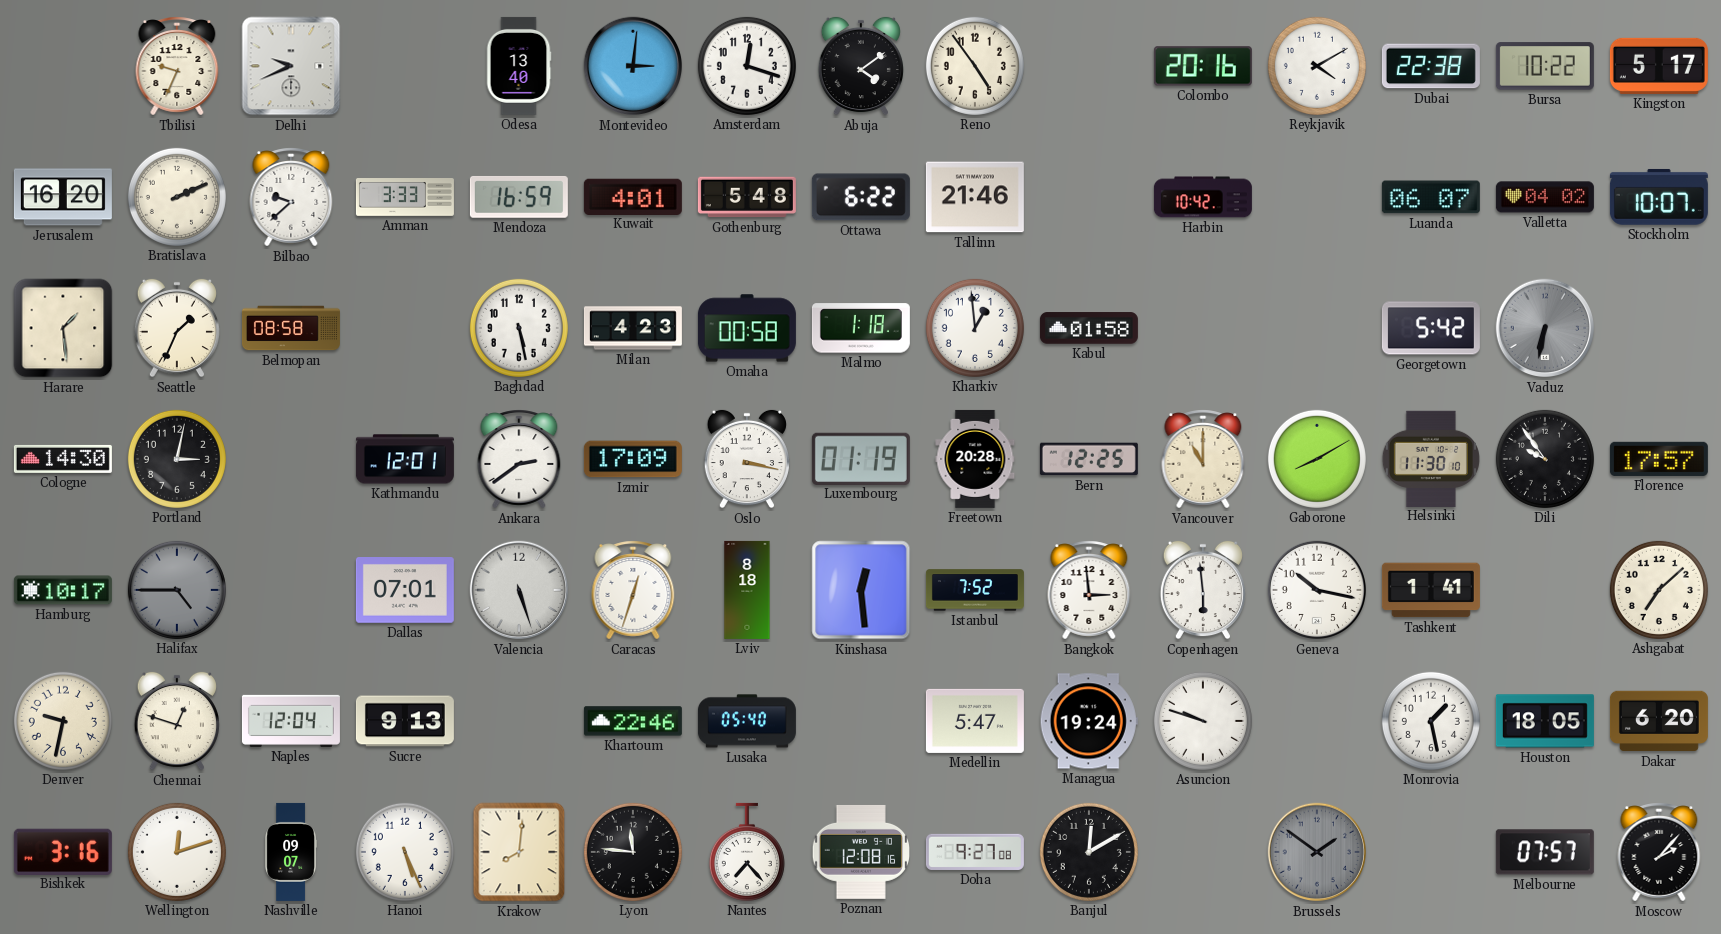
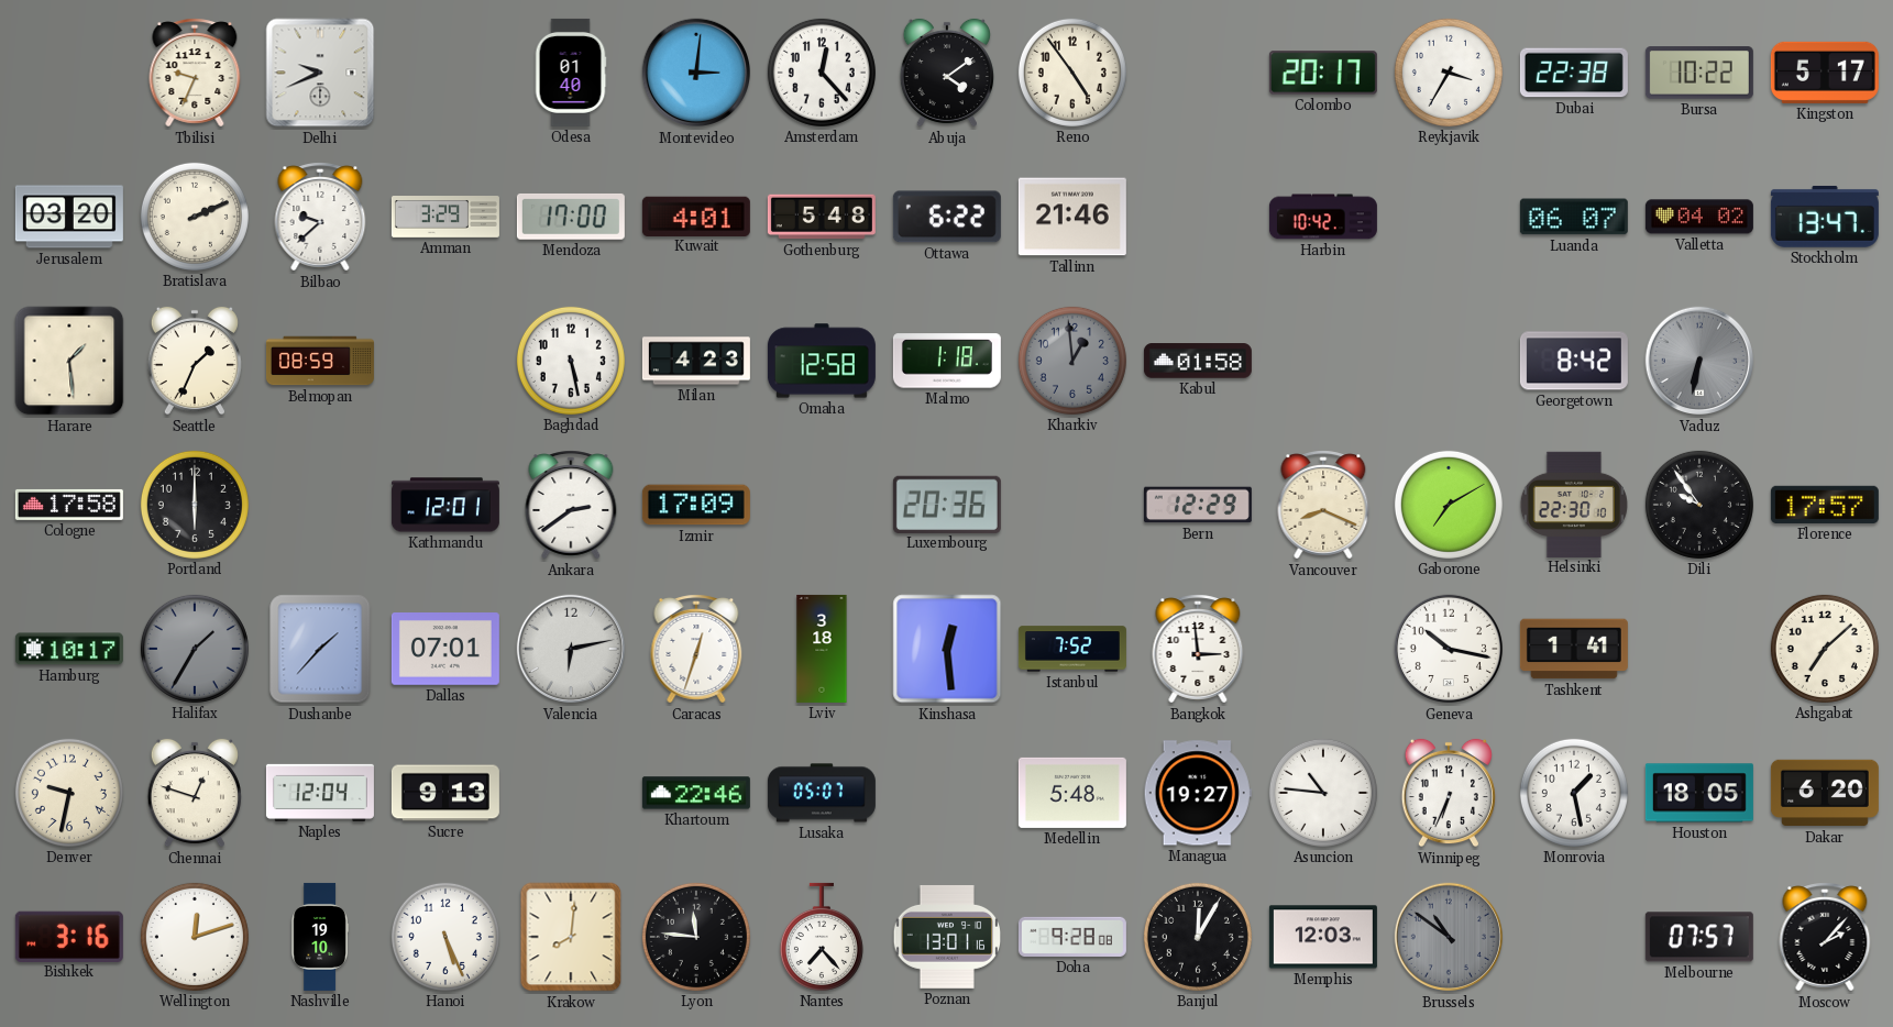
Odesa: 13:40 -> 01:40
Amsterdam: 12:18 -> 12:23
Colombo: 20:16 -> 20:17
Reykjavik: 4:10 -> 3:35
Jerusalem: 16:20 -> 03:20
Amman: 3:33 -> 3:29
Mendoza: 16:59 -> 17:00
Stockholm: 10:07 -> 13:47
Belmopan: 08:58 -> 08:59
Omaha: 00:58 -> 12:58
Kharkiv dial: white -> grey
Georgetown: 5:42 -> 8:42
Cologne: 14:30 -> 17:58
Portland: 3:02 -> 6:00
Oslo: 3:17 -> none
Luxembourg: 01:19 -> 20:36
Freetown: 20:28 -> none
Bern: 12:25 -> 12:29
Vancouver: 11:00 -> 8:19
Gaborone: 8:10 -> 7:10
Helsinki: 11:30 -> 22:30
Halifax: 4:45 -> 1:35
Dushanbe: none -> 1:37
Valencia: 5:27 -> 6:13
Lviv: 8:18 -> 3:18
Copenhagen: 5:59 -> none
Lusaka: 05:40 -> 05:07
Medellin: 5:47 -> 5:48
Managua: 19:24 -> 19:27
Asuncion: 9:48 -> 10:46
Winnipeg: none -> 6:34
Nashville: 09:07 -> 19:10
Poznan: 12:08 -> 13:01
Doha: 9:27 -> 9:28
Banjul: 12:10 -> 12:05
Memphis: none -> 12:03
Brussels: 1:51 -> 10:51
